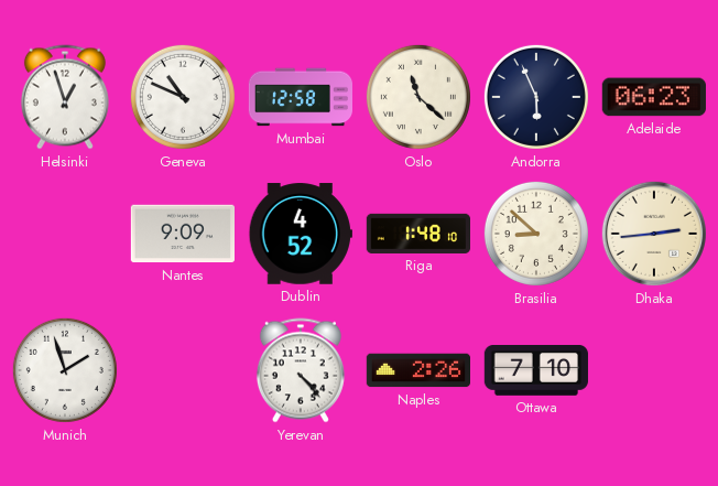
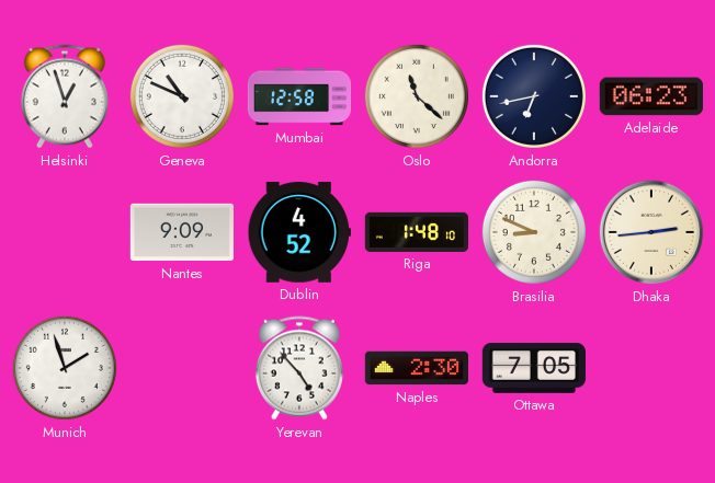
Andorra: 5:56 -> 6:43
Brasilia: 8:52 -> 8:49
Yerevan: 4:23 -> 4:53
Naples: 2:26 -> 2:30
Ottawa: 7:10 -> 7:05
